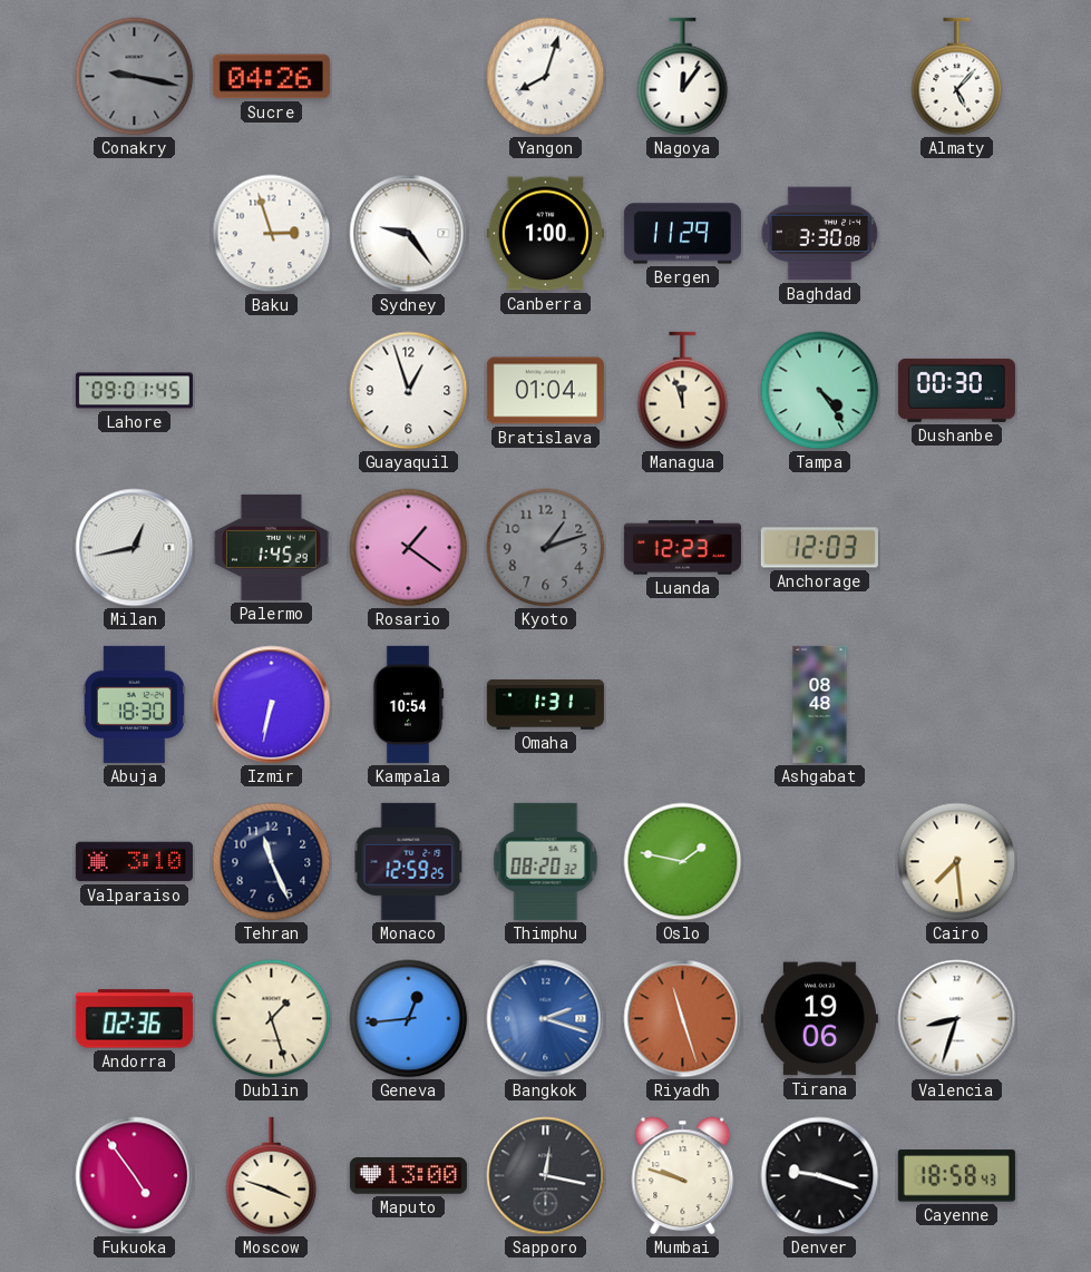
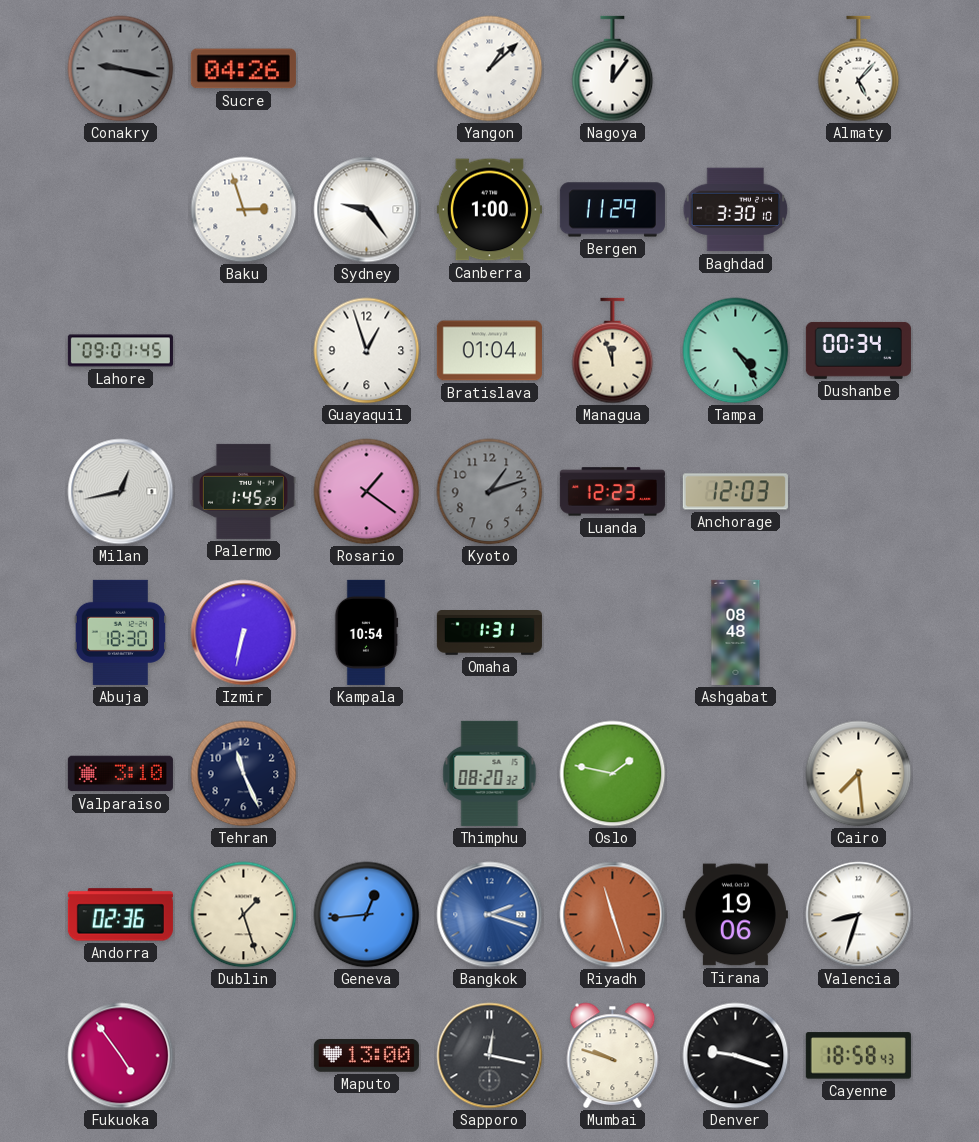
Yangon: 8:03 -> 1:08
Baghdad: 3:30:08 -> 3:30:10
Dushanbe: 00:30 -> 00:34
Monaco: 12:59 -> none
Moscow: 3:48 -> none
